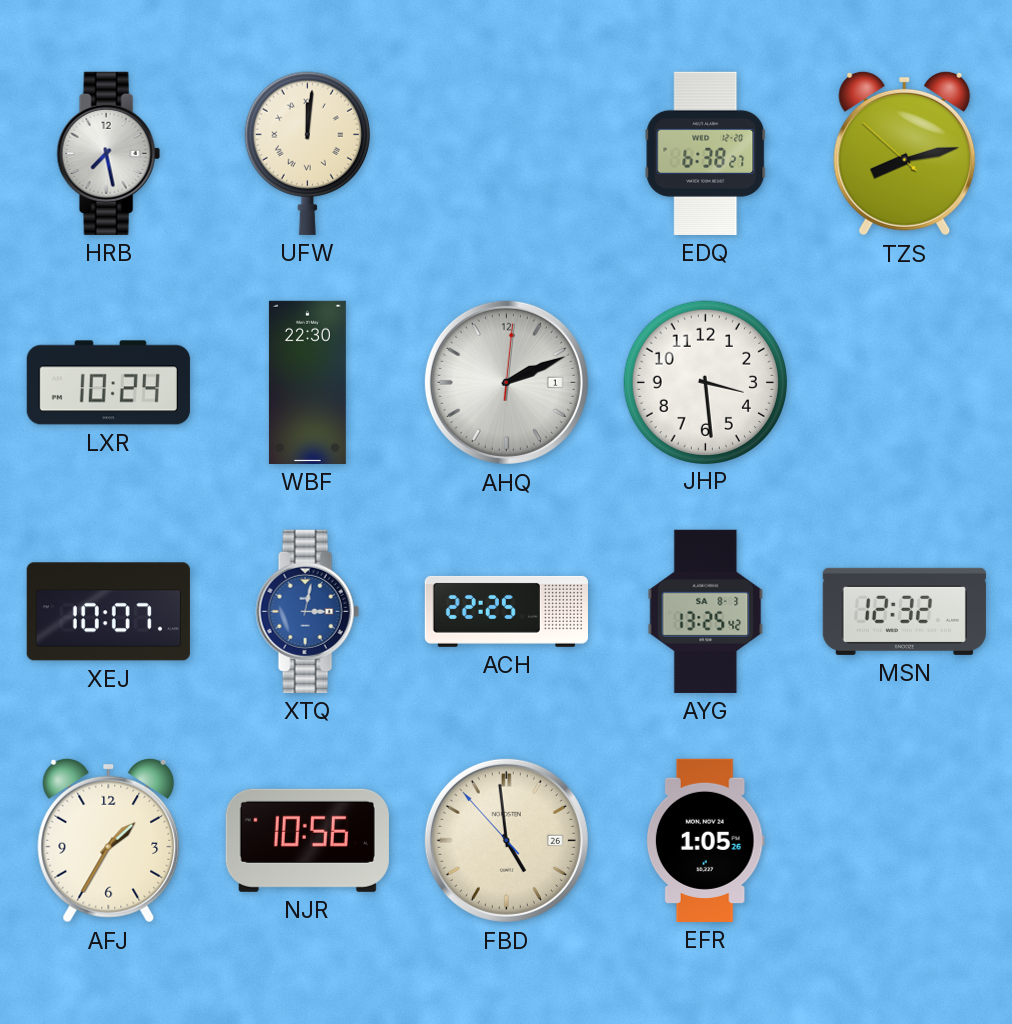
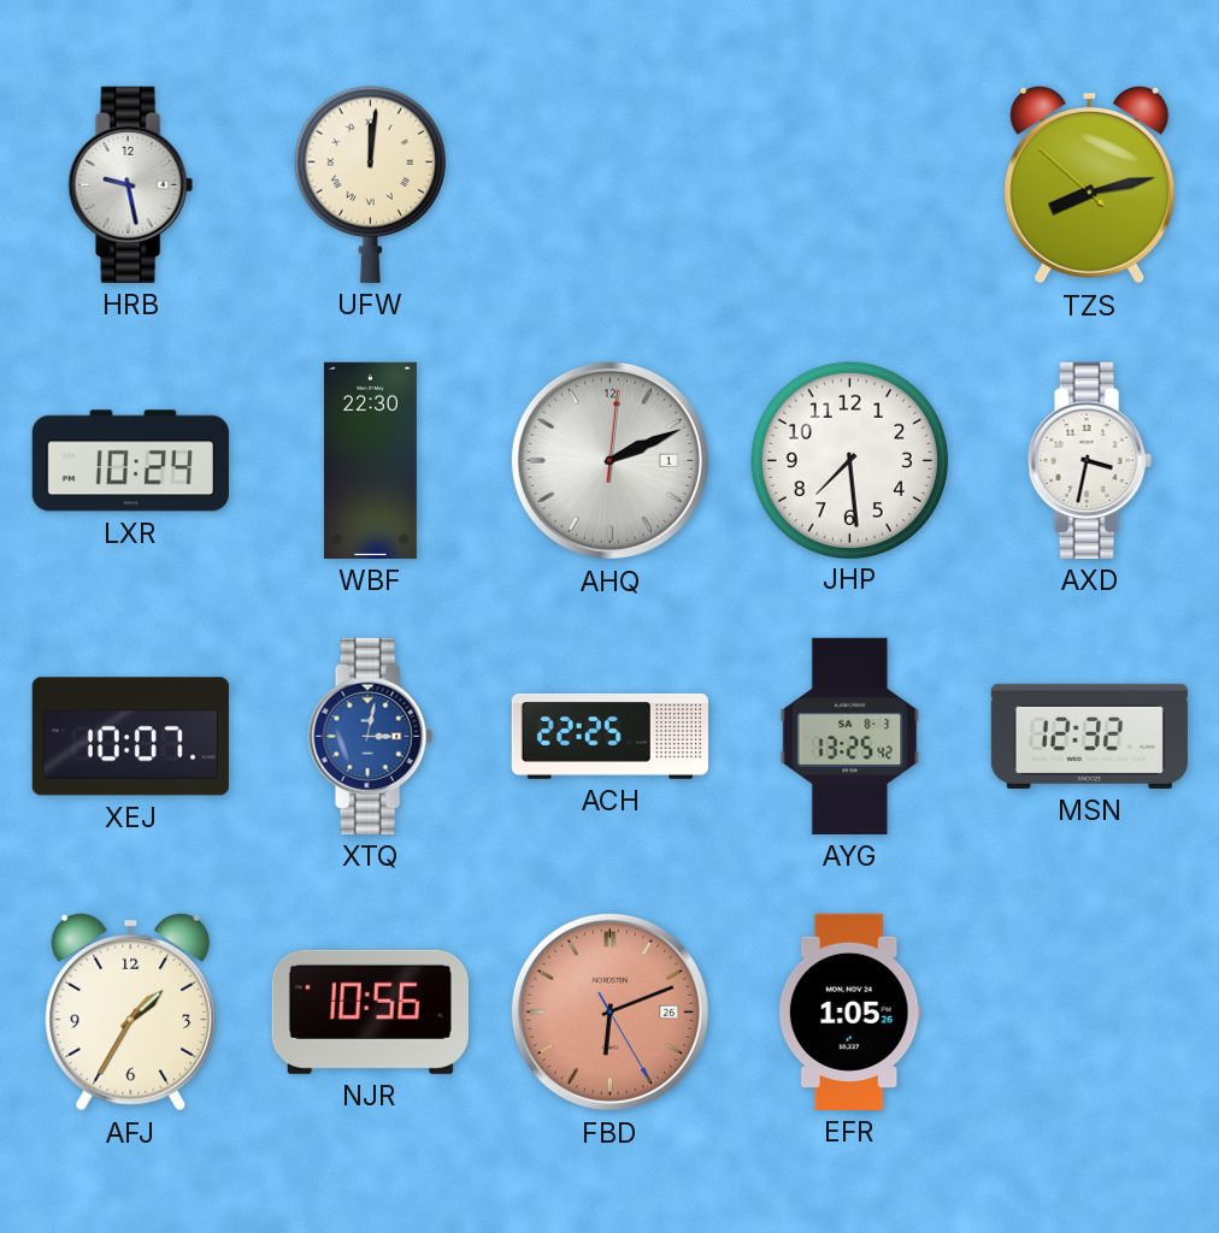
HRB: 7:28 -> 9:28
EDQ: 6:38 -> none
JHP: 3:29 -> 7:29
AXD: none -> 3:32
FBD: 4:58 -> 6:11
FBD dial: cream -> salmon
